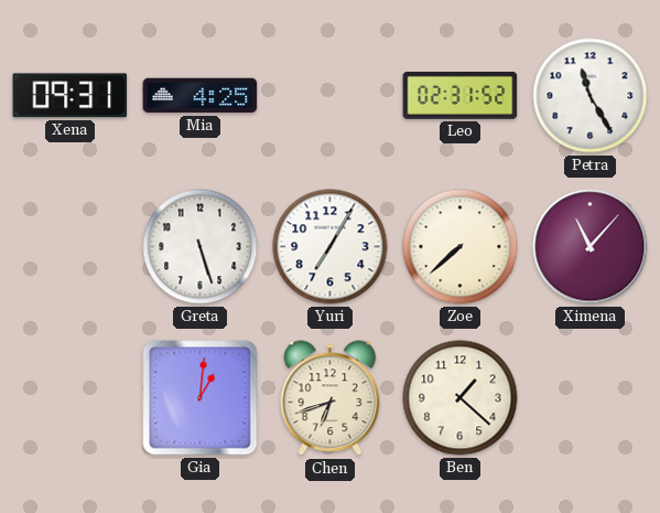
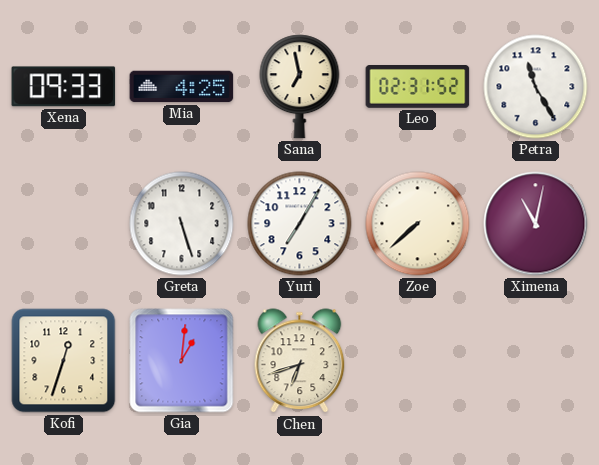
Xena: 09:31 -> 09:33
Sana: none -> 6:58
Ximena: 11:07 -> 11:02
Kofi: none -> 12:33
Ben: 1:22 -> none
